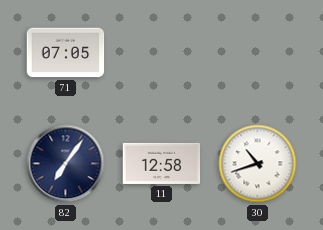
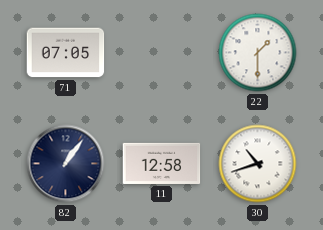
22: none -> 1:30
82: 7:06 -> 1:06
